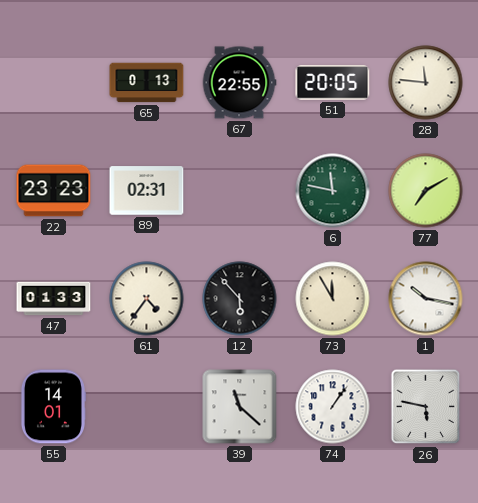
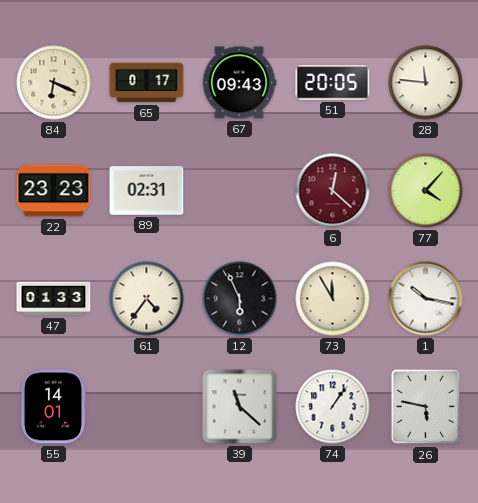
84: none -> 6:19
65: 0:13 -> 0:17
67: 22:55 -> 09:43
6: 11:47 -> 12:22
6 dial: green -> burgundy
77: 7:10 -> 4:07
12: 5:53 -> 5:56
